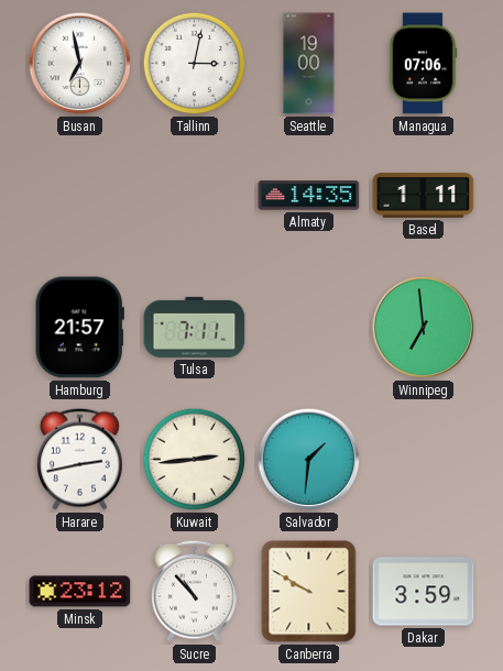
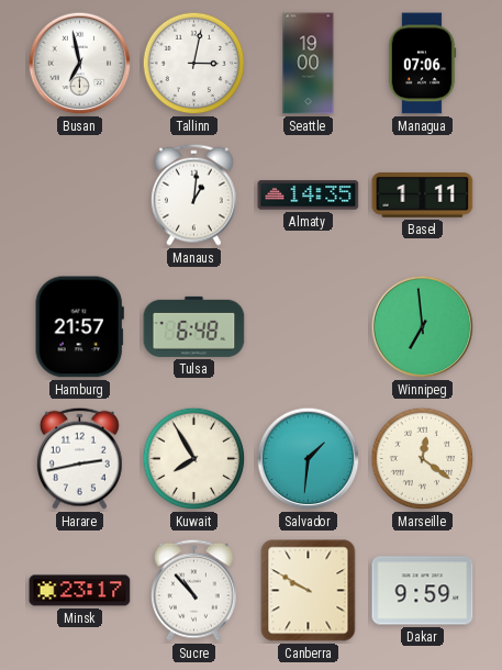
Manaus: none -> 1:01
Tulsa: 7:11 -> 6:48
Kuwait: 2:44 -> 7:55
Marseille: none -> 12:21
Minsk: 23:12 -> 23:17
Dakar: 3:59 -> 9:59
